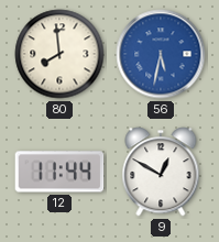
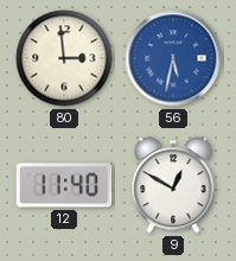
80: 7:59 -> 2:59
12: 11:44 -> 11:40
